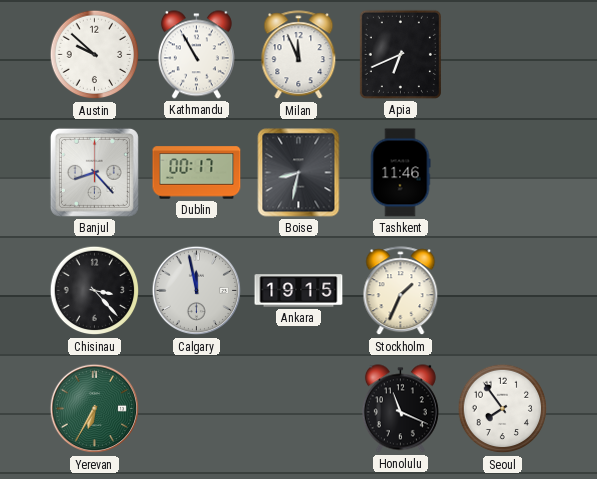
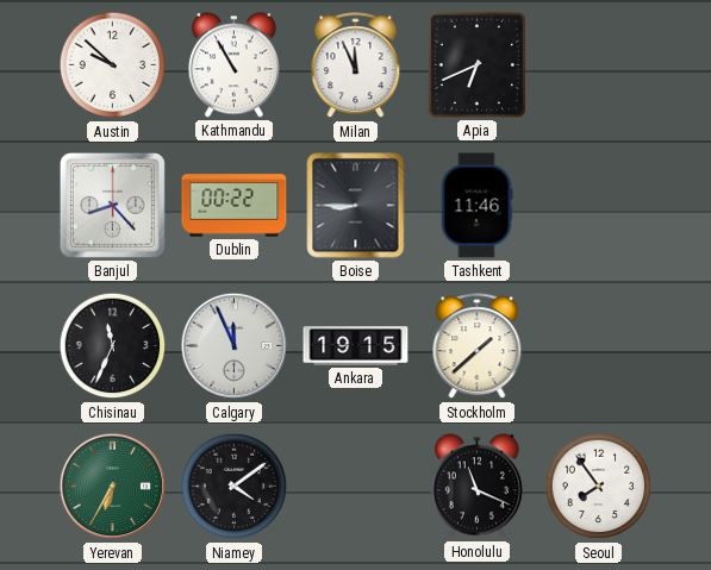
Dublin: 00:17 -> 00:22
Boise: 8:32 -> 8:45
Chisinau: 3:23 -> 11:34
Calgary: 11:58 -> 11:56
Stockholm: 1:34 -> 1:38
Niamey: none -> 4:09
